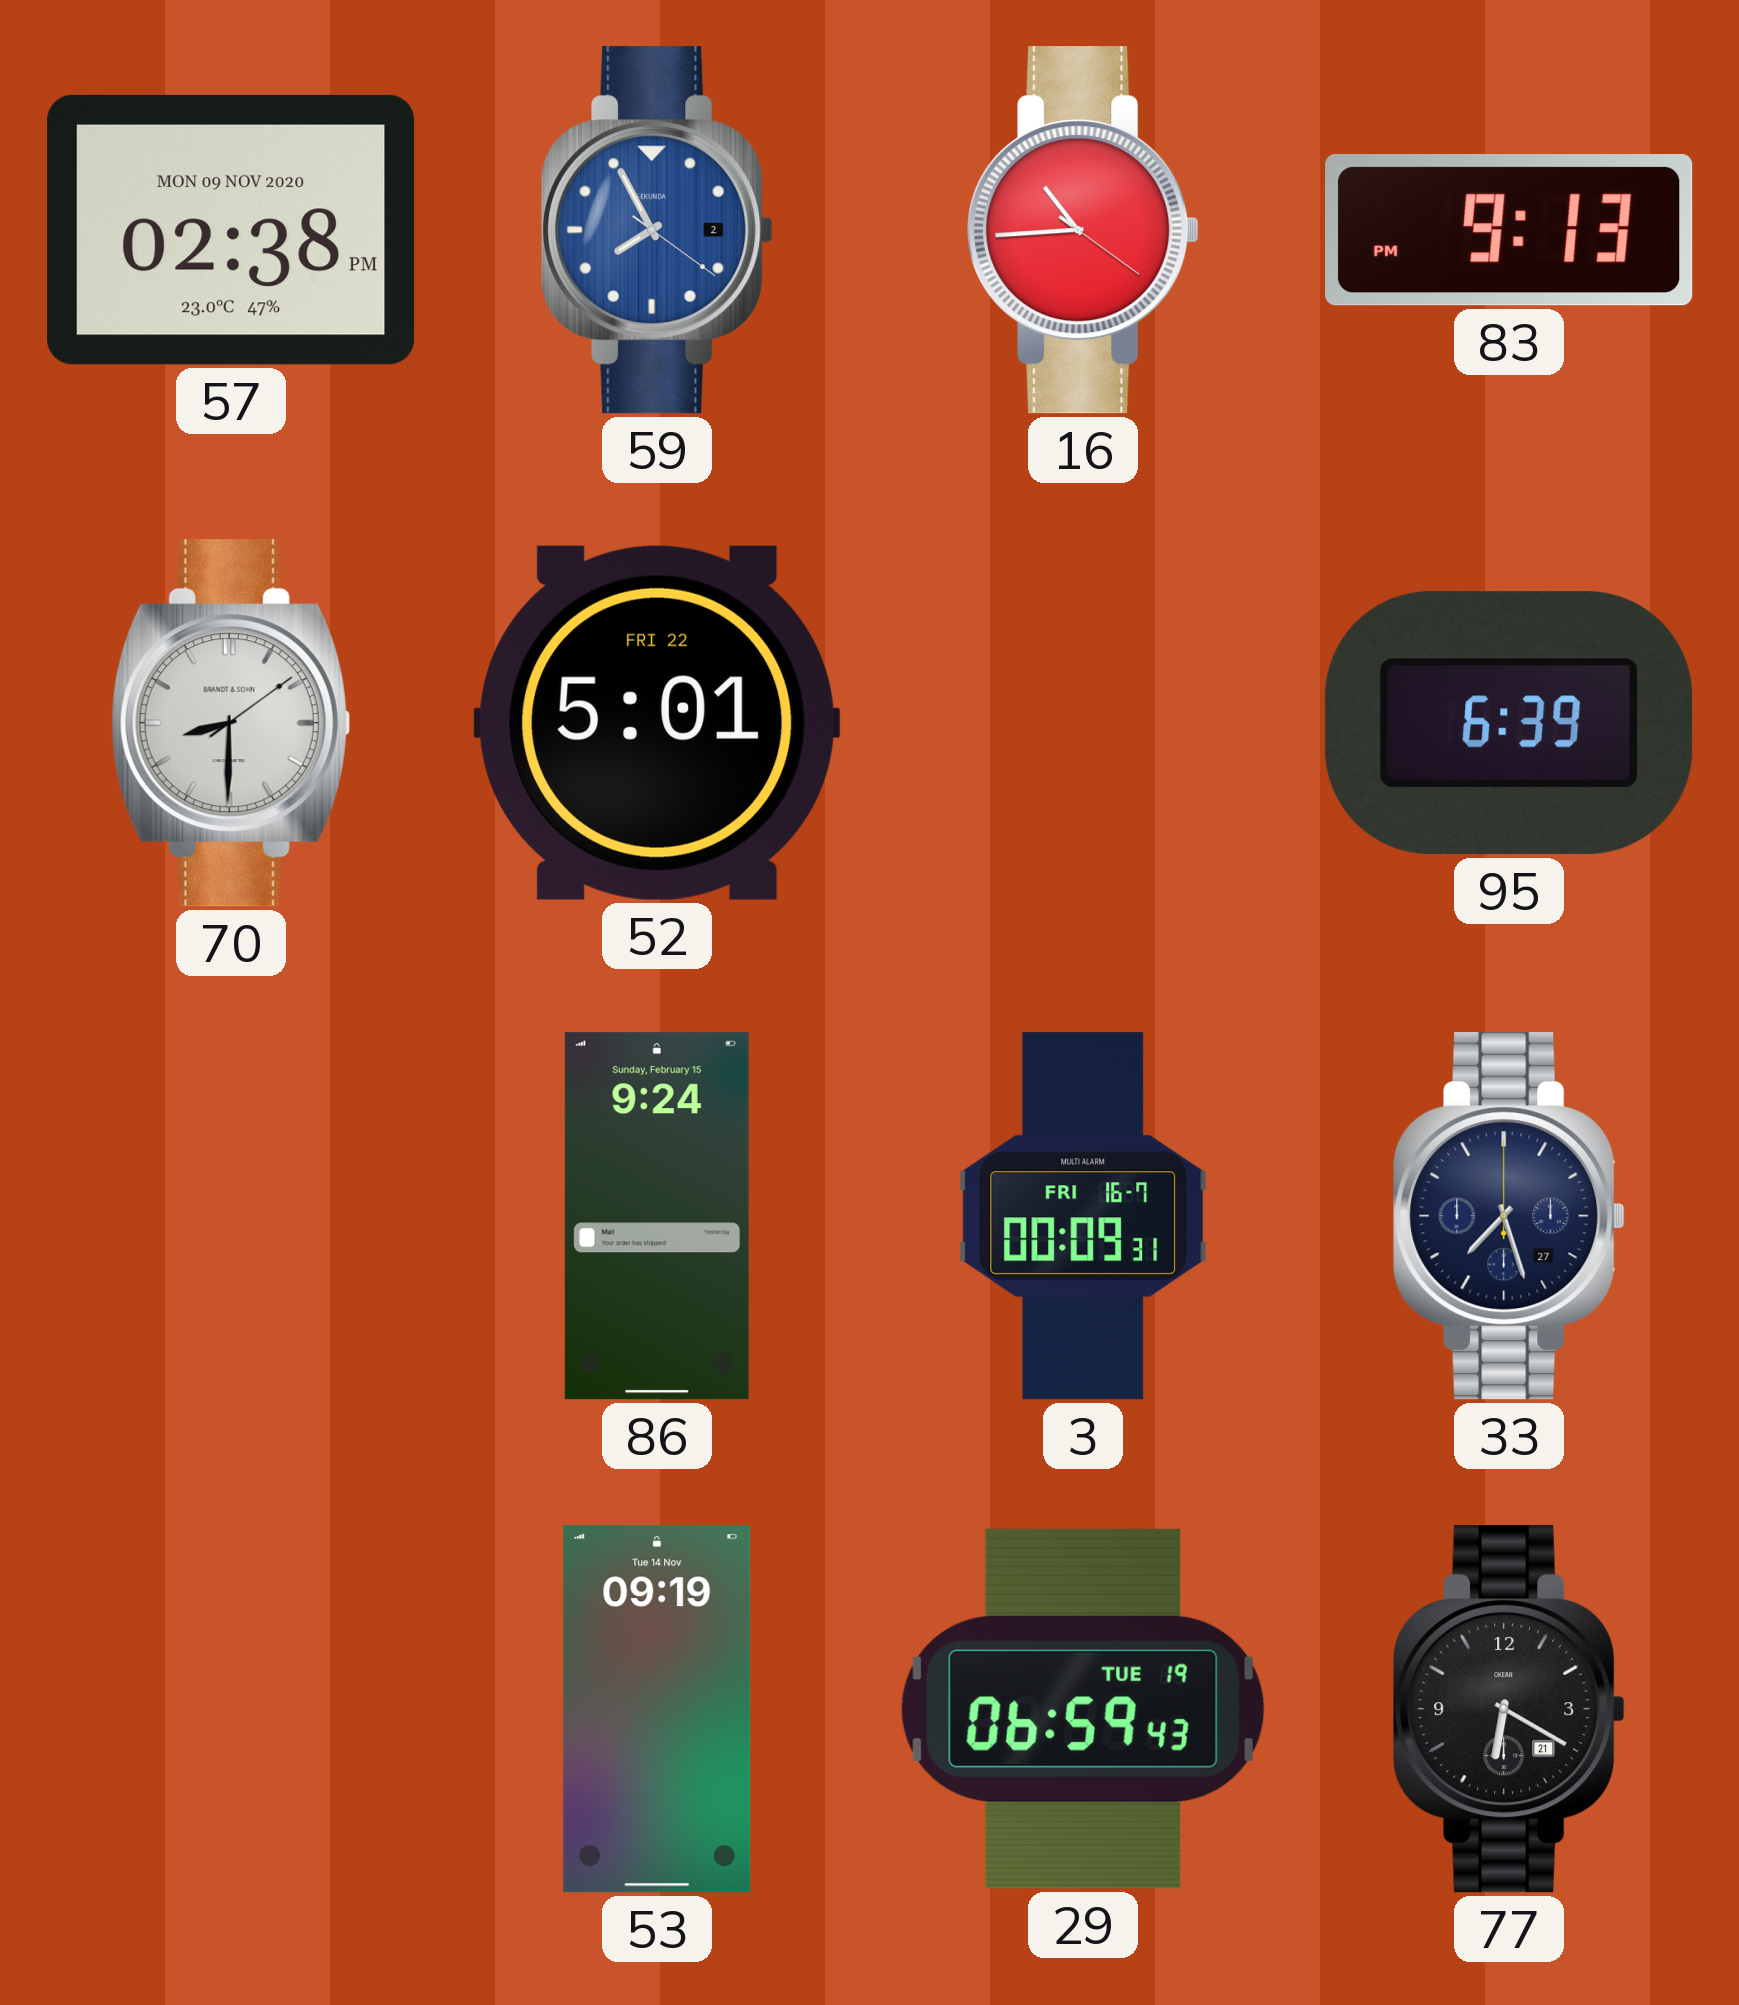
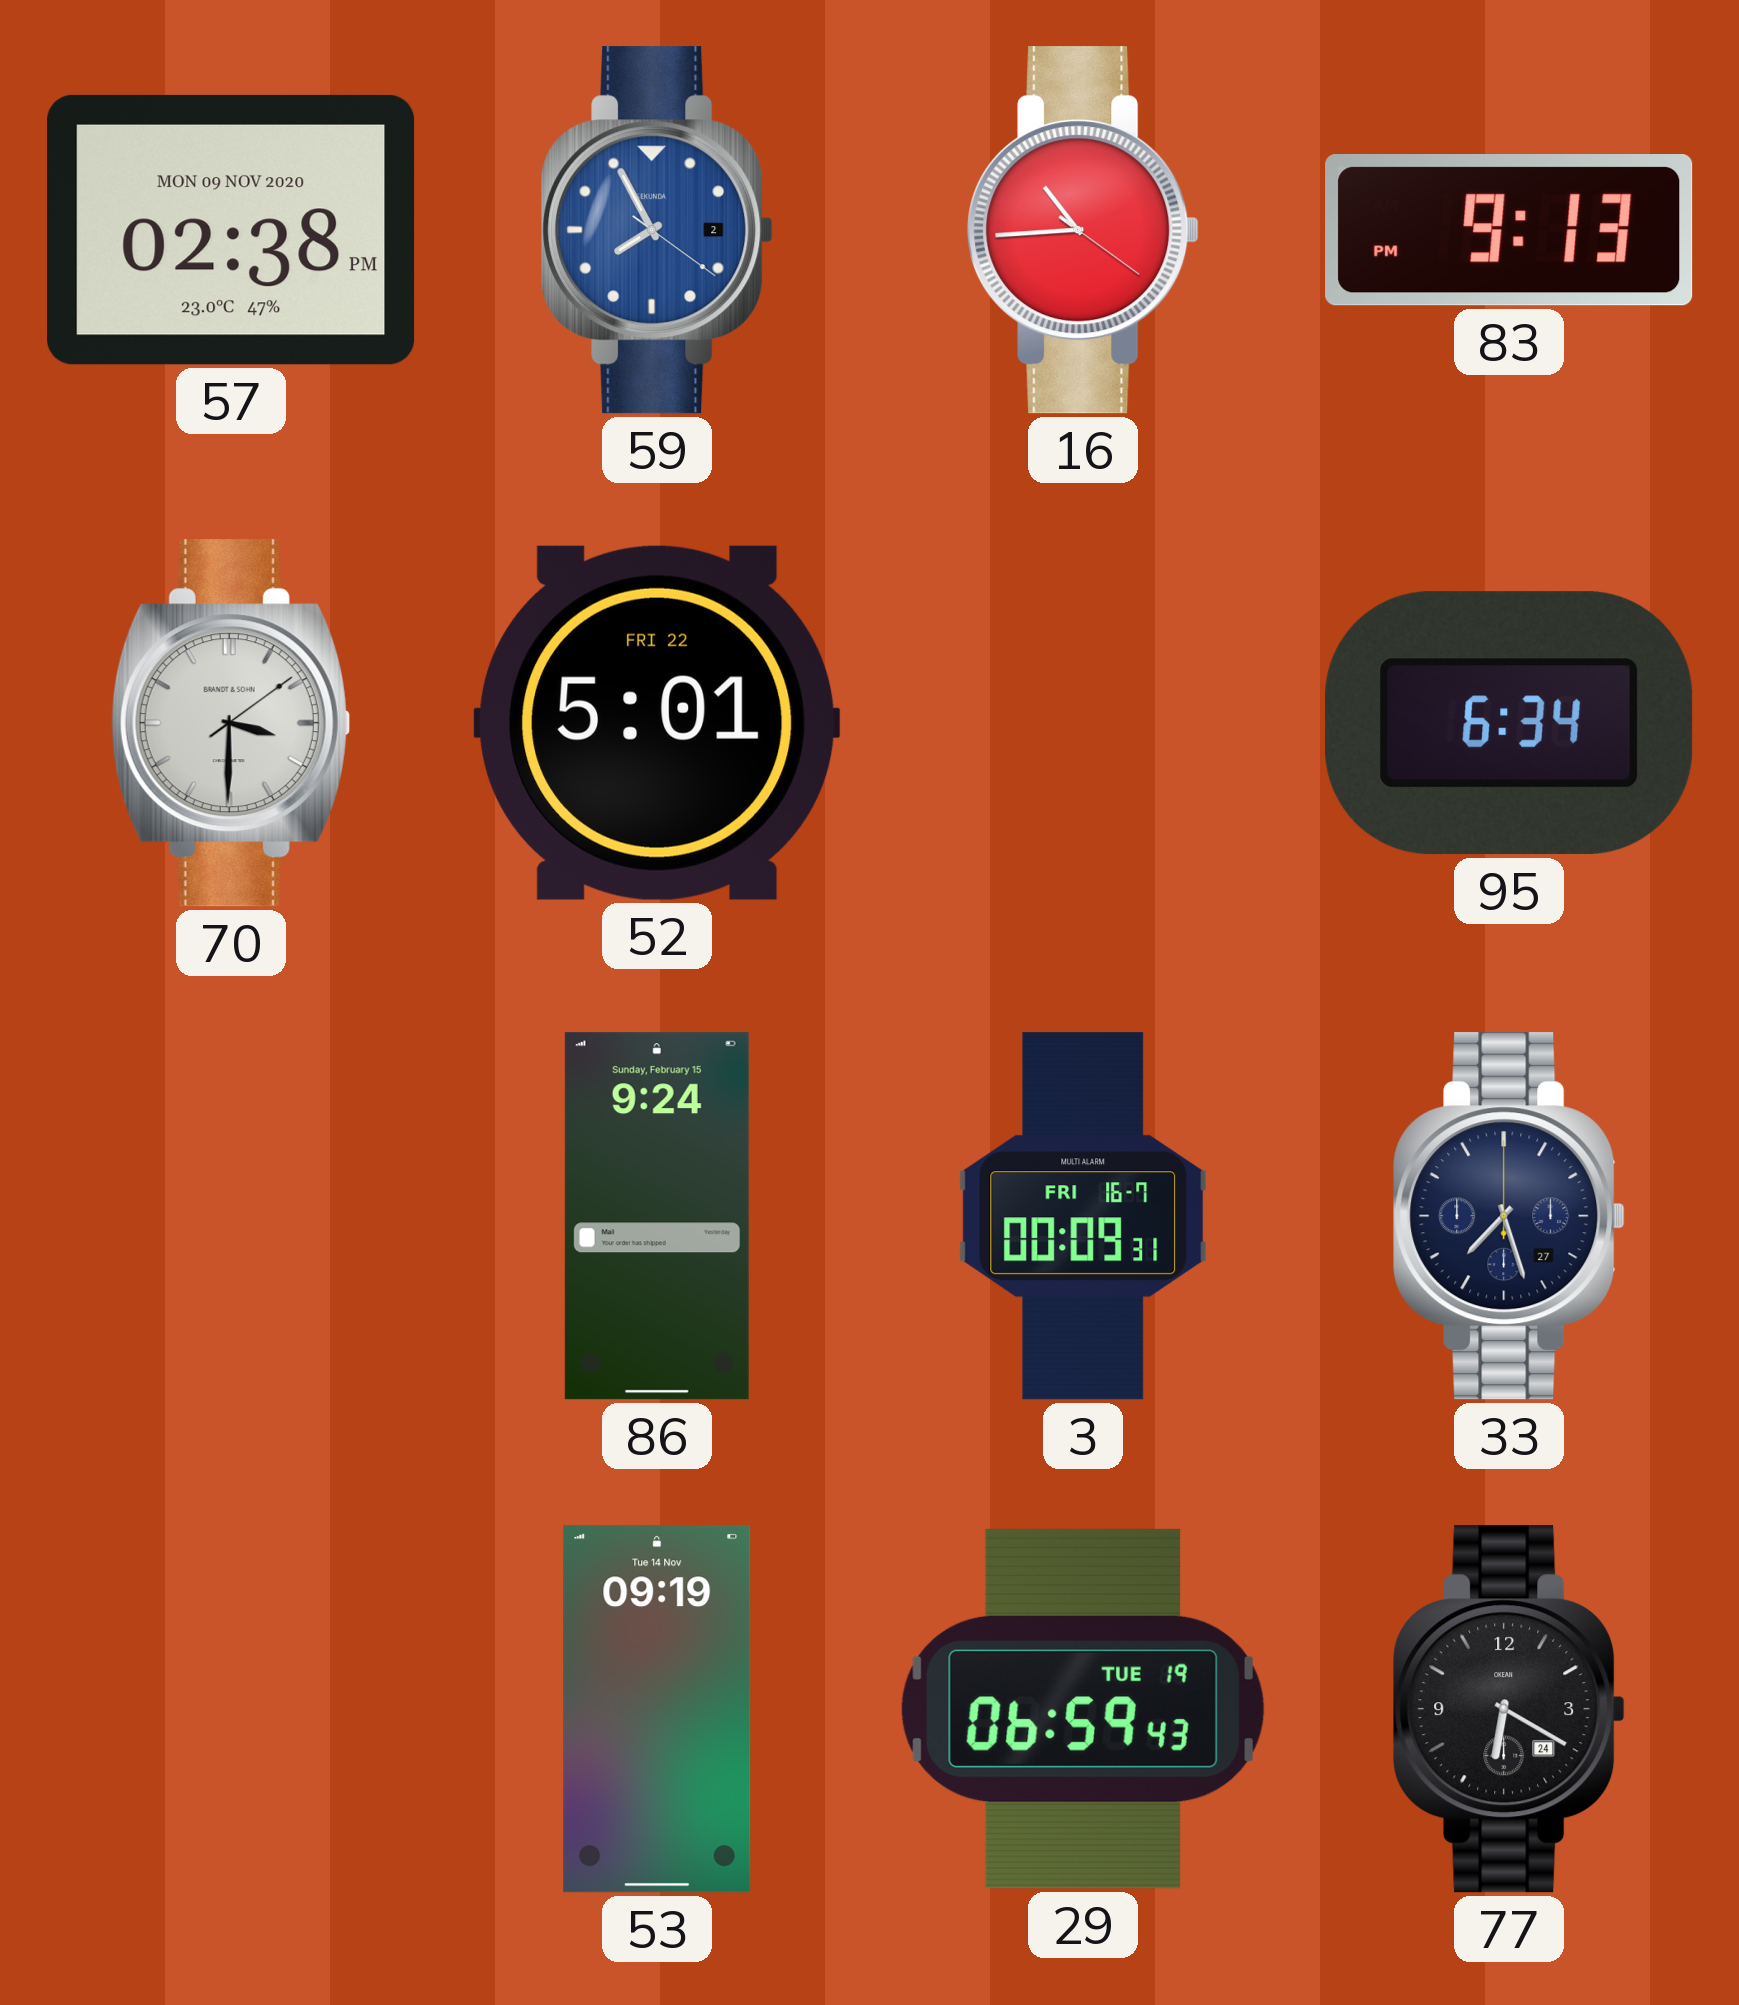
70: 8:30 -> 3:30
95: 6:39 -> 6:34
77 date: 21 -> 24
